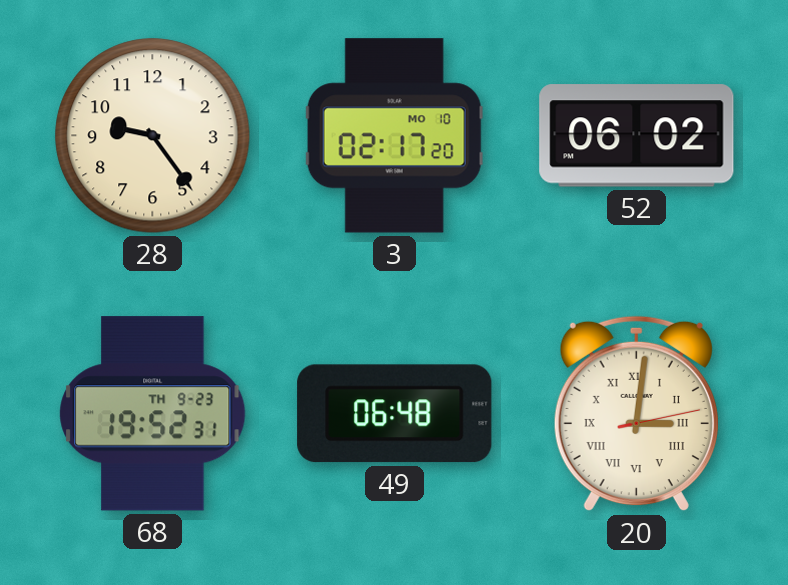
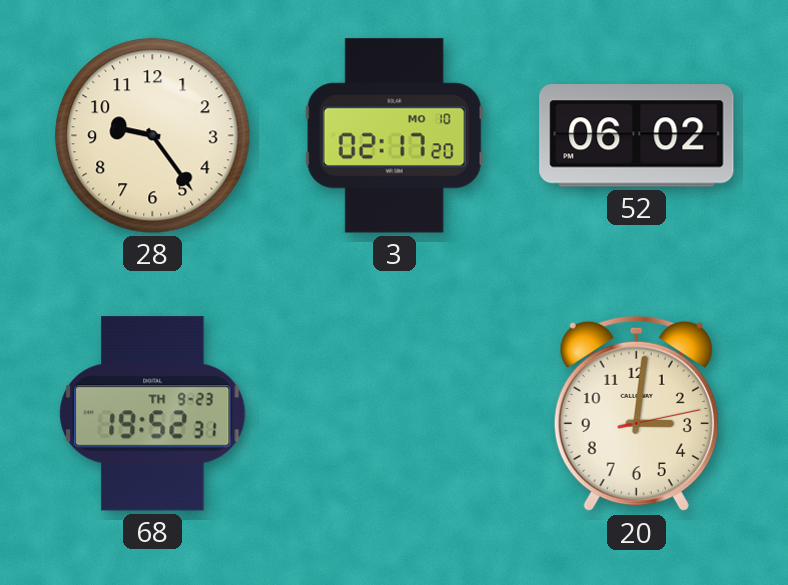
49: 06:48 -> none
20 numerals: Roman -> Arabic
